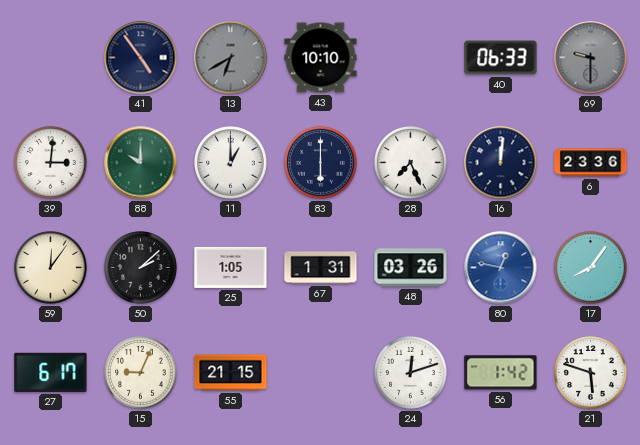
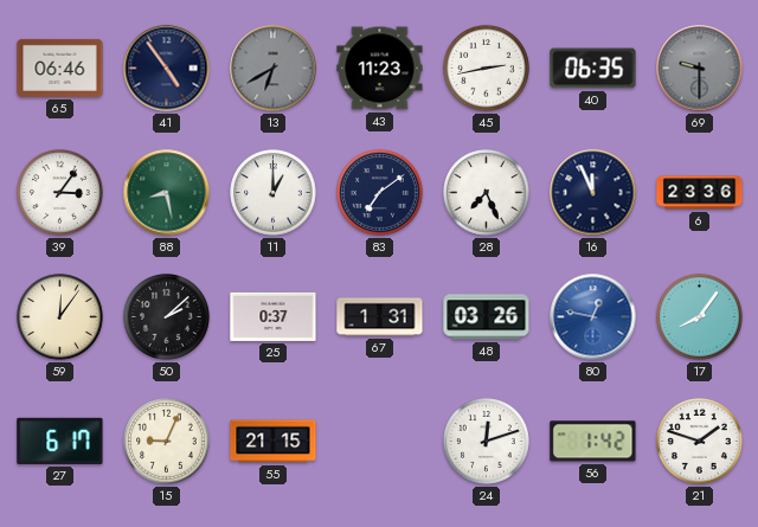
65: none -> 06:46
43: 10:10 -> 11:23
45: none -> 2:43
40: 06:33 -> 06:35
39: 3:01 -> 3:06
88: 10:00 -> 8:28
83: 6:00 -> 7:09
16: 12:01 -> 11:56
25: 1:05 -> 0:37
21: 5:48 -> 1:48
